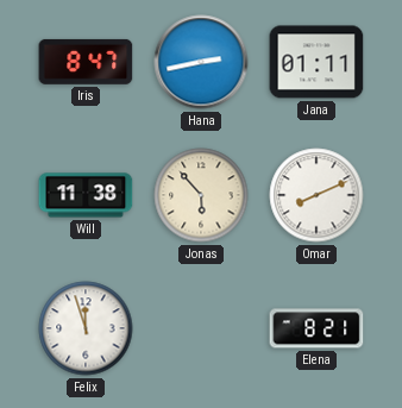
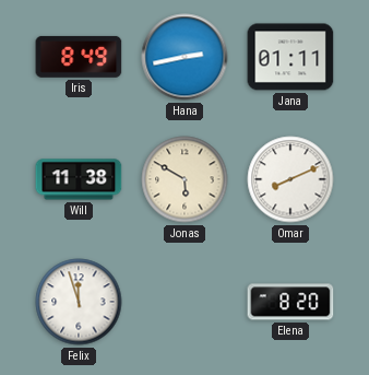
Iris: 8:47 -> 8:49
Jonas: 5:53 -> 5:50
Elena: 8:21 -> 8:20
